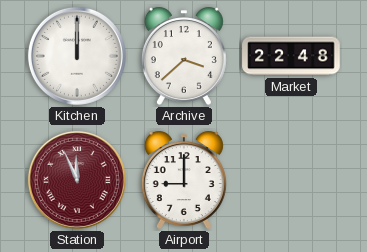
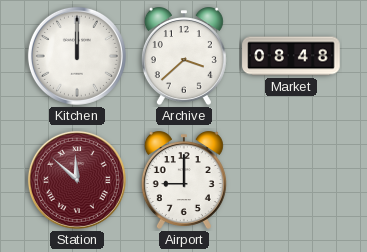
Market: 22:48 -> 08:48
Station: 11:56 -> 11:52
